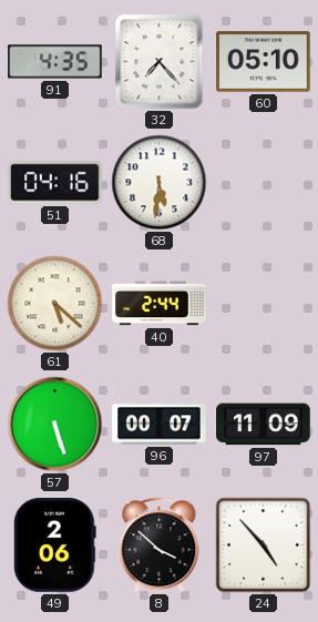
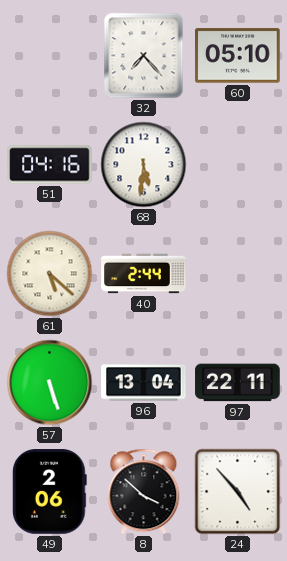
91: 4:35 -> none
96: 00:07 -> 13:04
97: 11:09 -> 22:11
